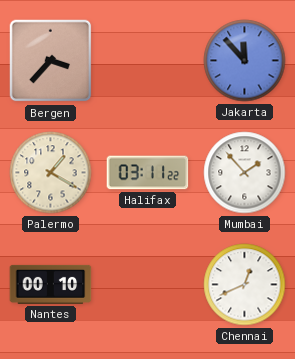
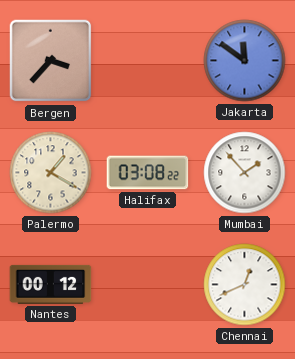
Jakarta: 11:53 -> 11:51
Halifax: 03:11 -> 03:08
Nantes: 00:10 -> 00:12
